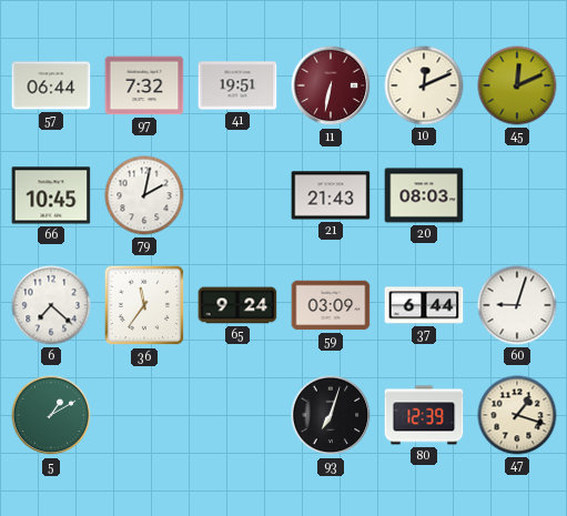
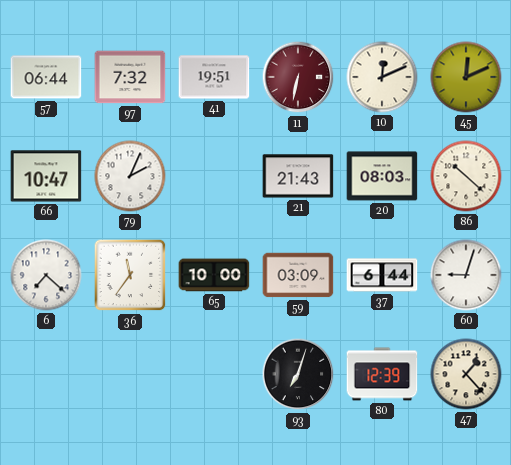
66: 10:45 -> 10:47
79: 2:02 -> 2:04
86: none -> 10:22
65: 9:24 -> 10:00
5: 1:10 -> none
47: 1:18 -> 1:23
